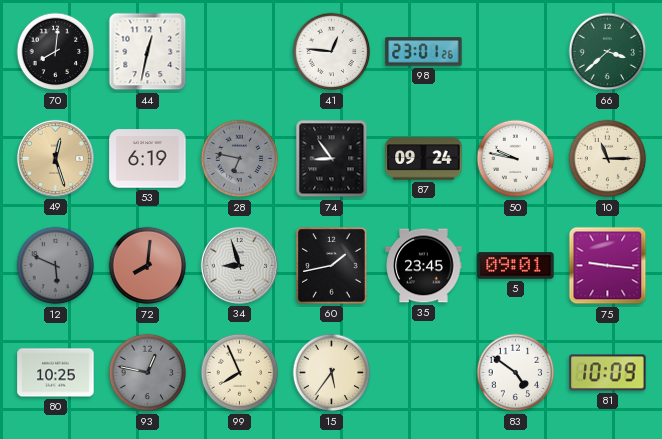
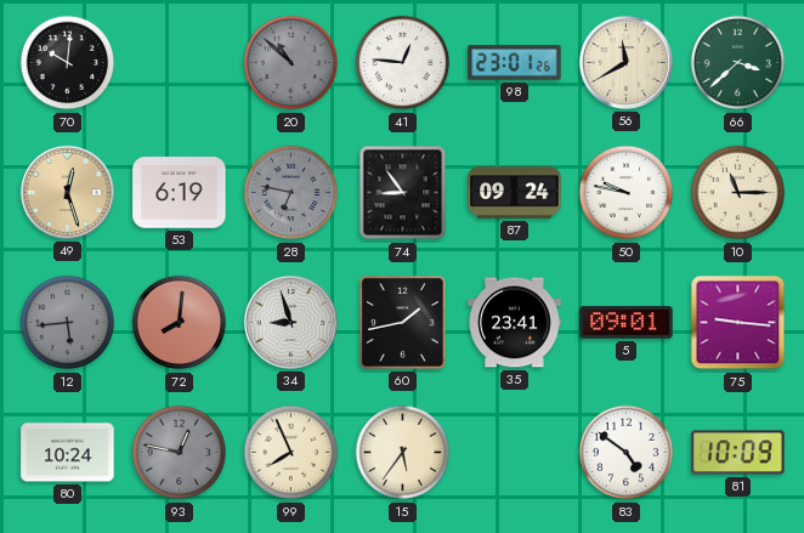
70: 8:01 -> 10:01
44: 12:32 -> none
20: none -> 10:52
56: none -> 11:40
12: 5:49 -> 5:44
35: 23:45 -> 23:41
80: 10:25 -> 10:24
